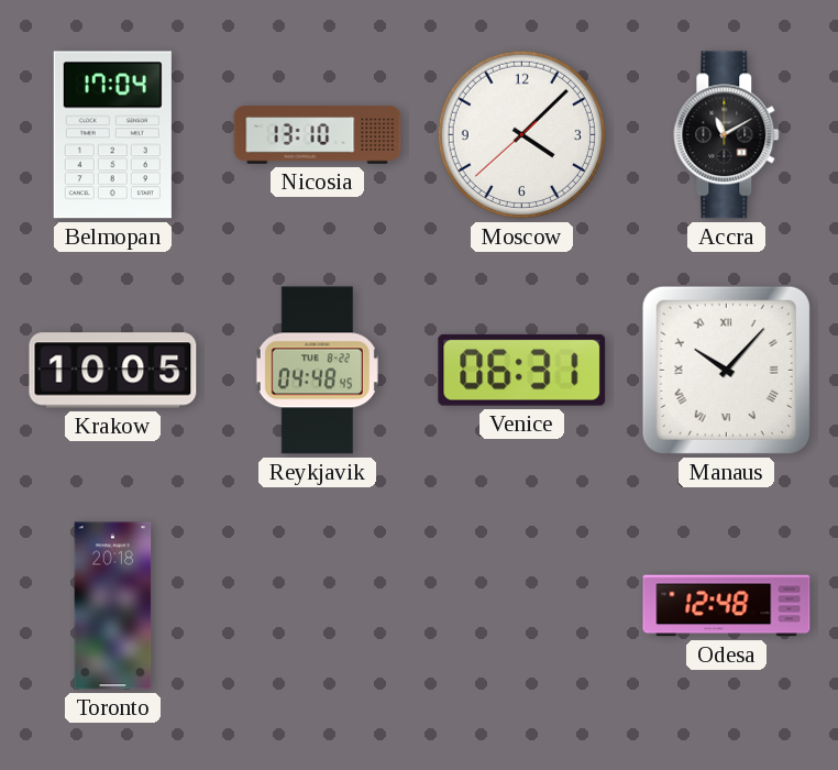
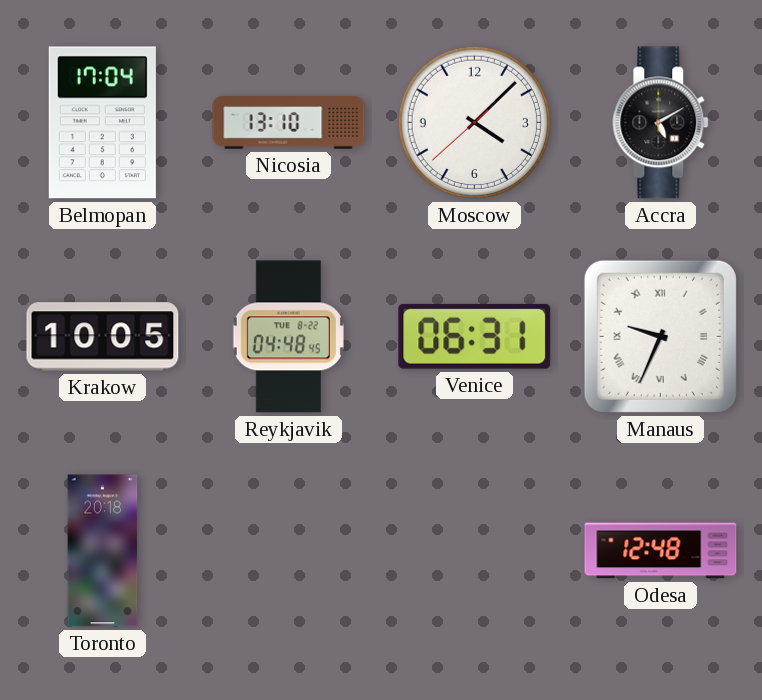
Accra: 11:10 -> 5:10
Manaus: 10:07 -> 9:34
